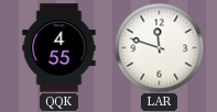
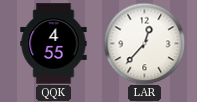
LAR: 11:48 -> 12:37
